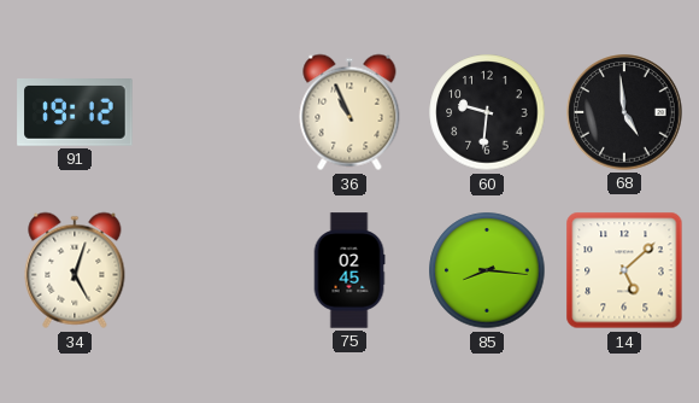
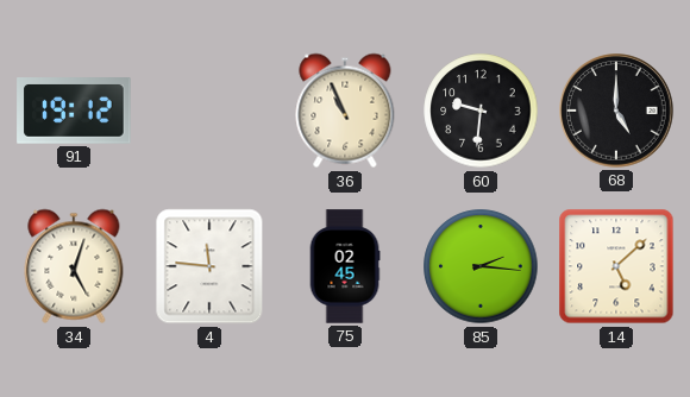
68: 4:59 -> 5:00
4: none -> 11:46
85: 8:16 -> 2:16
